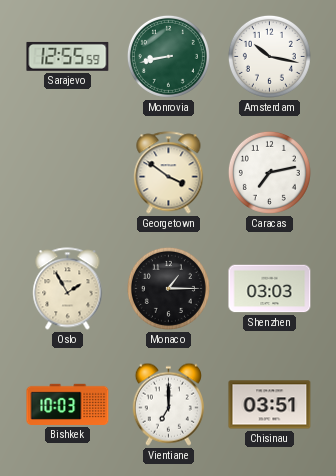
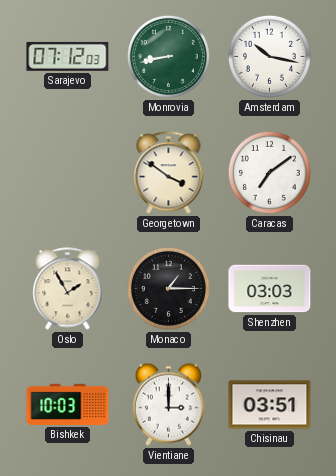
Sarajevo: 12:55 -> 07:12
Caracas: 7:13 -> 7:09
Vientiane: 7:00 -> 3:00
